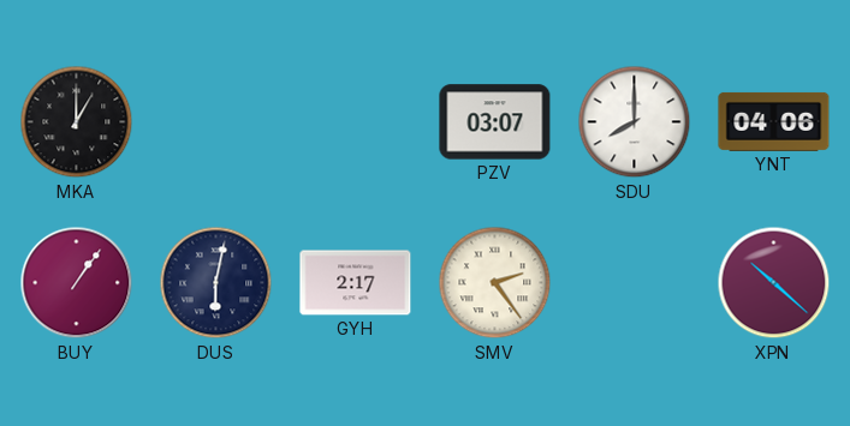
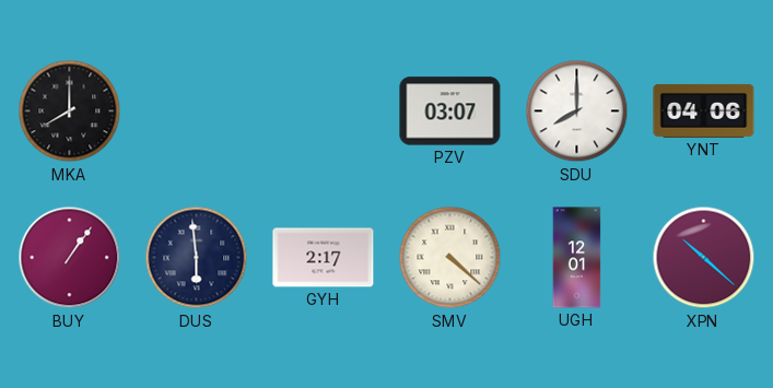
MKA: 1:00 -> 8:00
DUS: 6:02 -> 5:59
SMV: 2:24 -> 4:22
UGH: none -> 12:01
